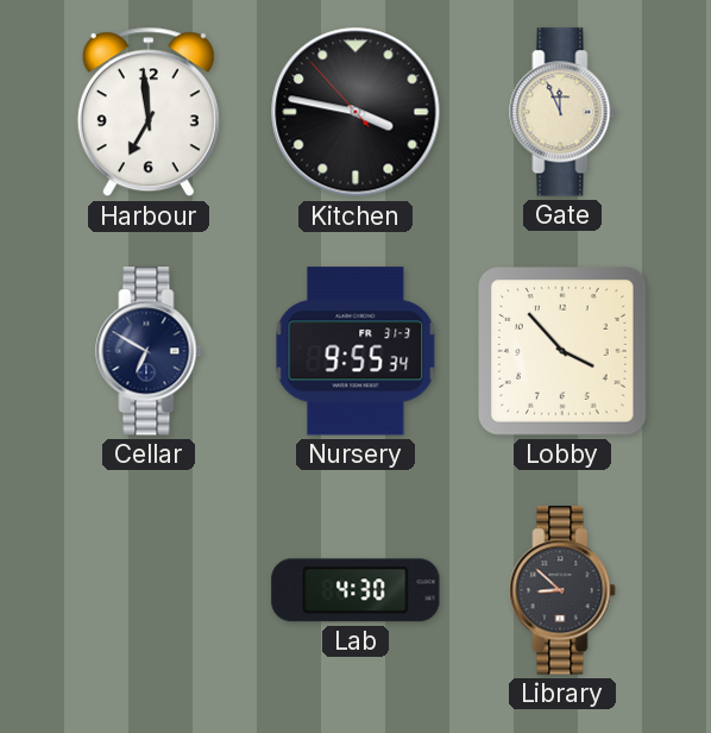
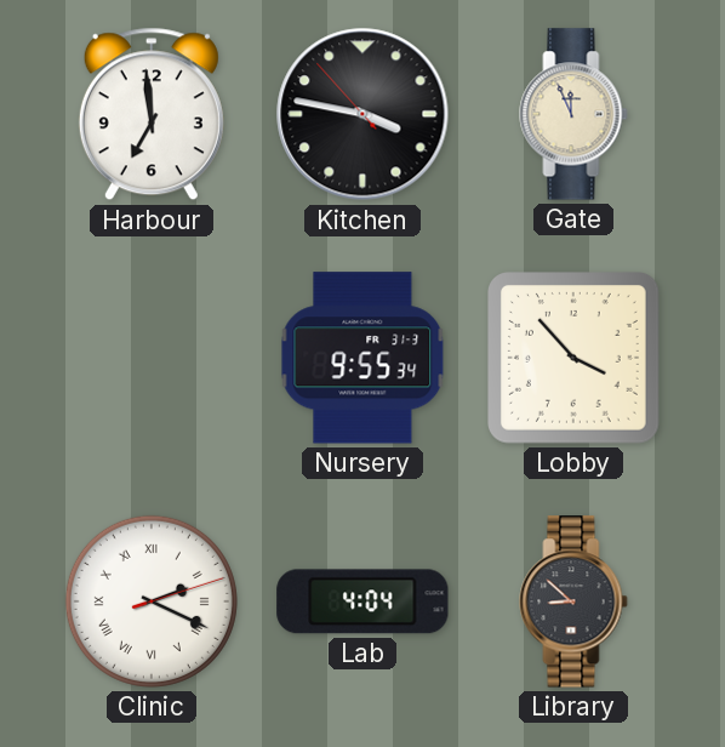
Cellar: 6:50 -> none
Clinic: none -> 2:19
Lab: 4:30 -> 4:04
